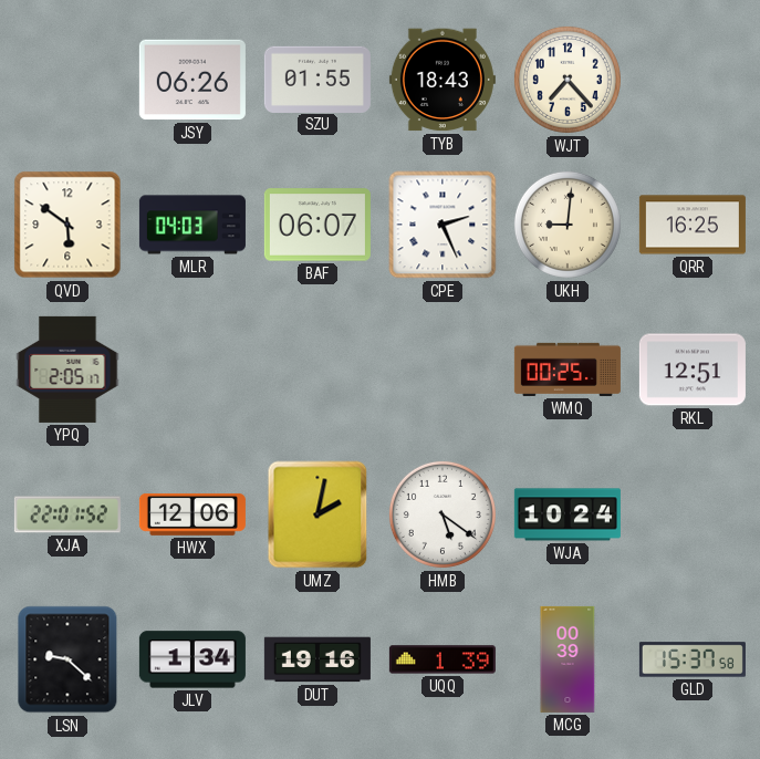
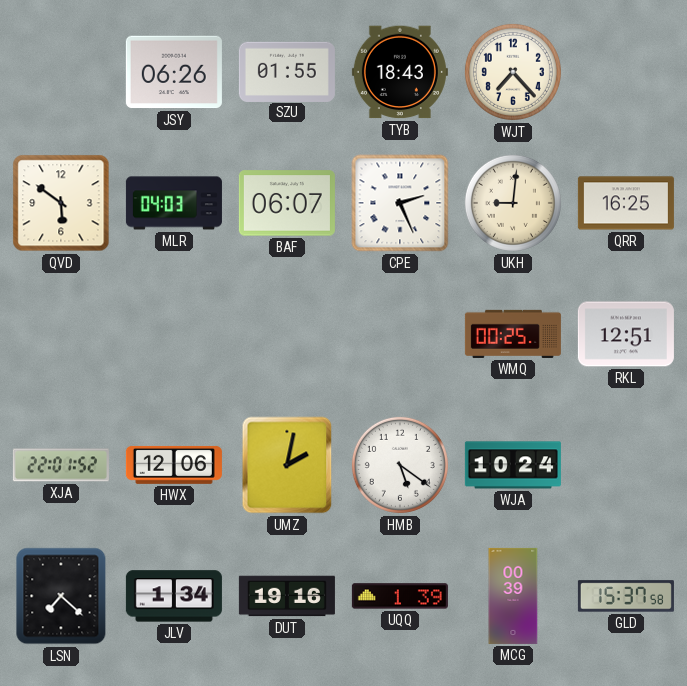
YPQ: 2:05 -> none
LSN: 9:22 -> 7:22
